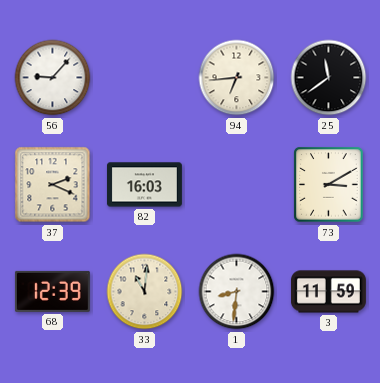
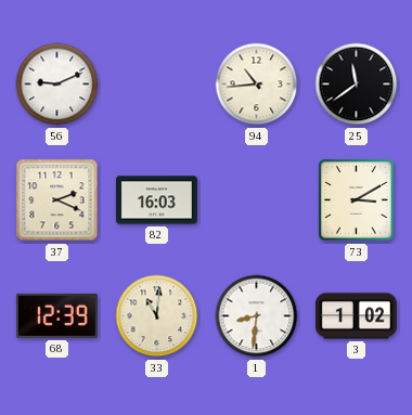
56: 9:07 -> 9:11
94: 6:44 -> 10:44
3: 11:59 -> 1:02
